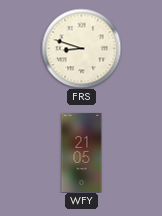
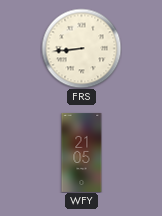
FRS: 8:48 -> 8:44
